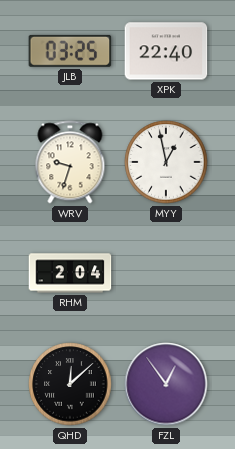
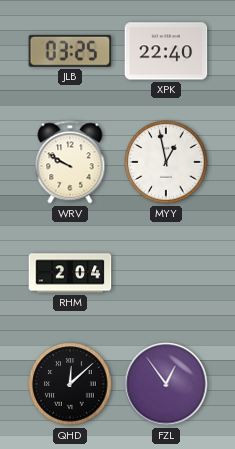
WRV: 9:33 -> 9:50
